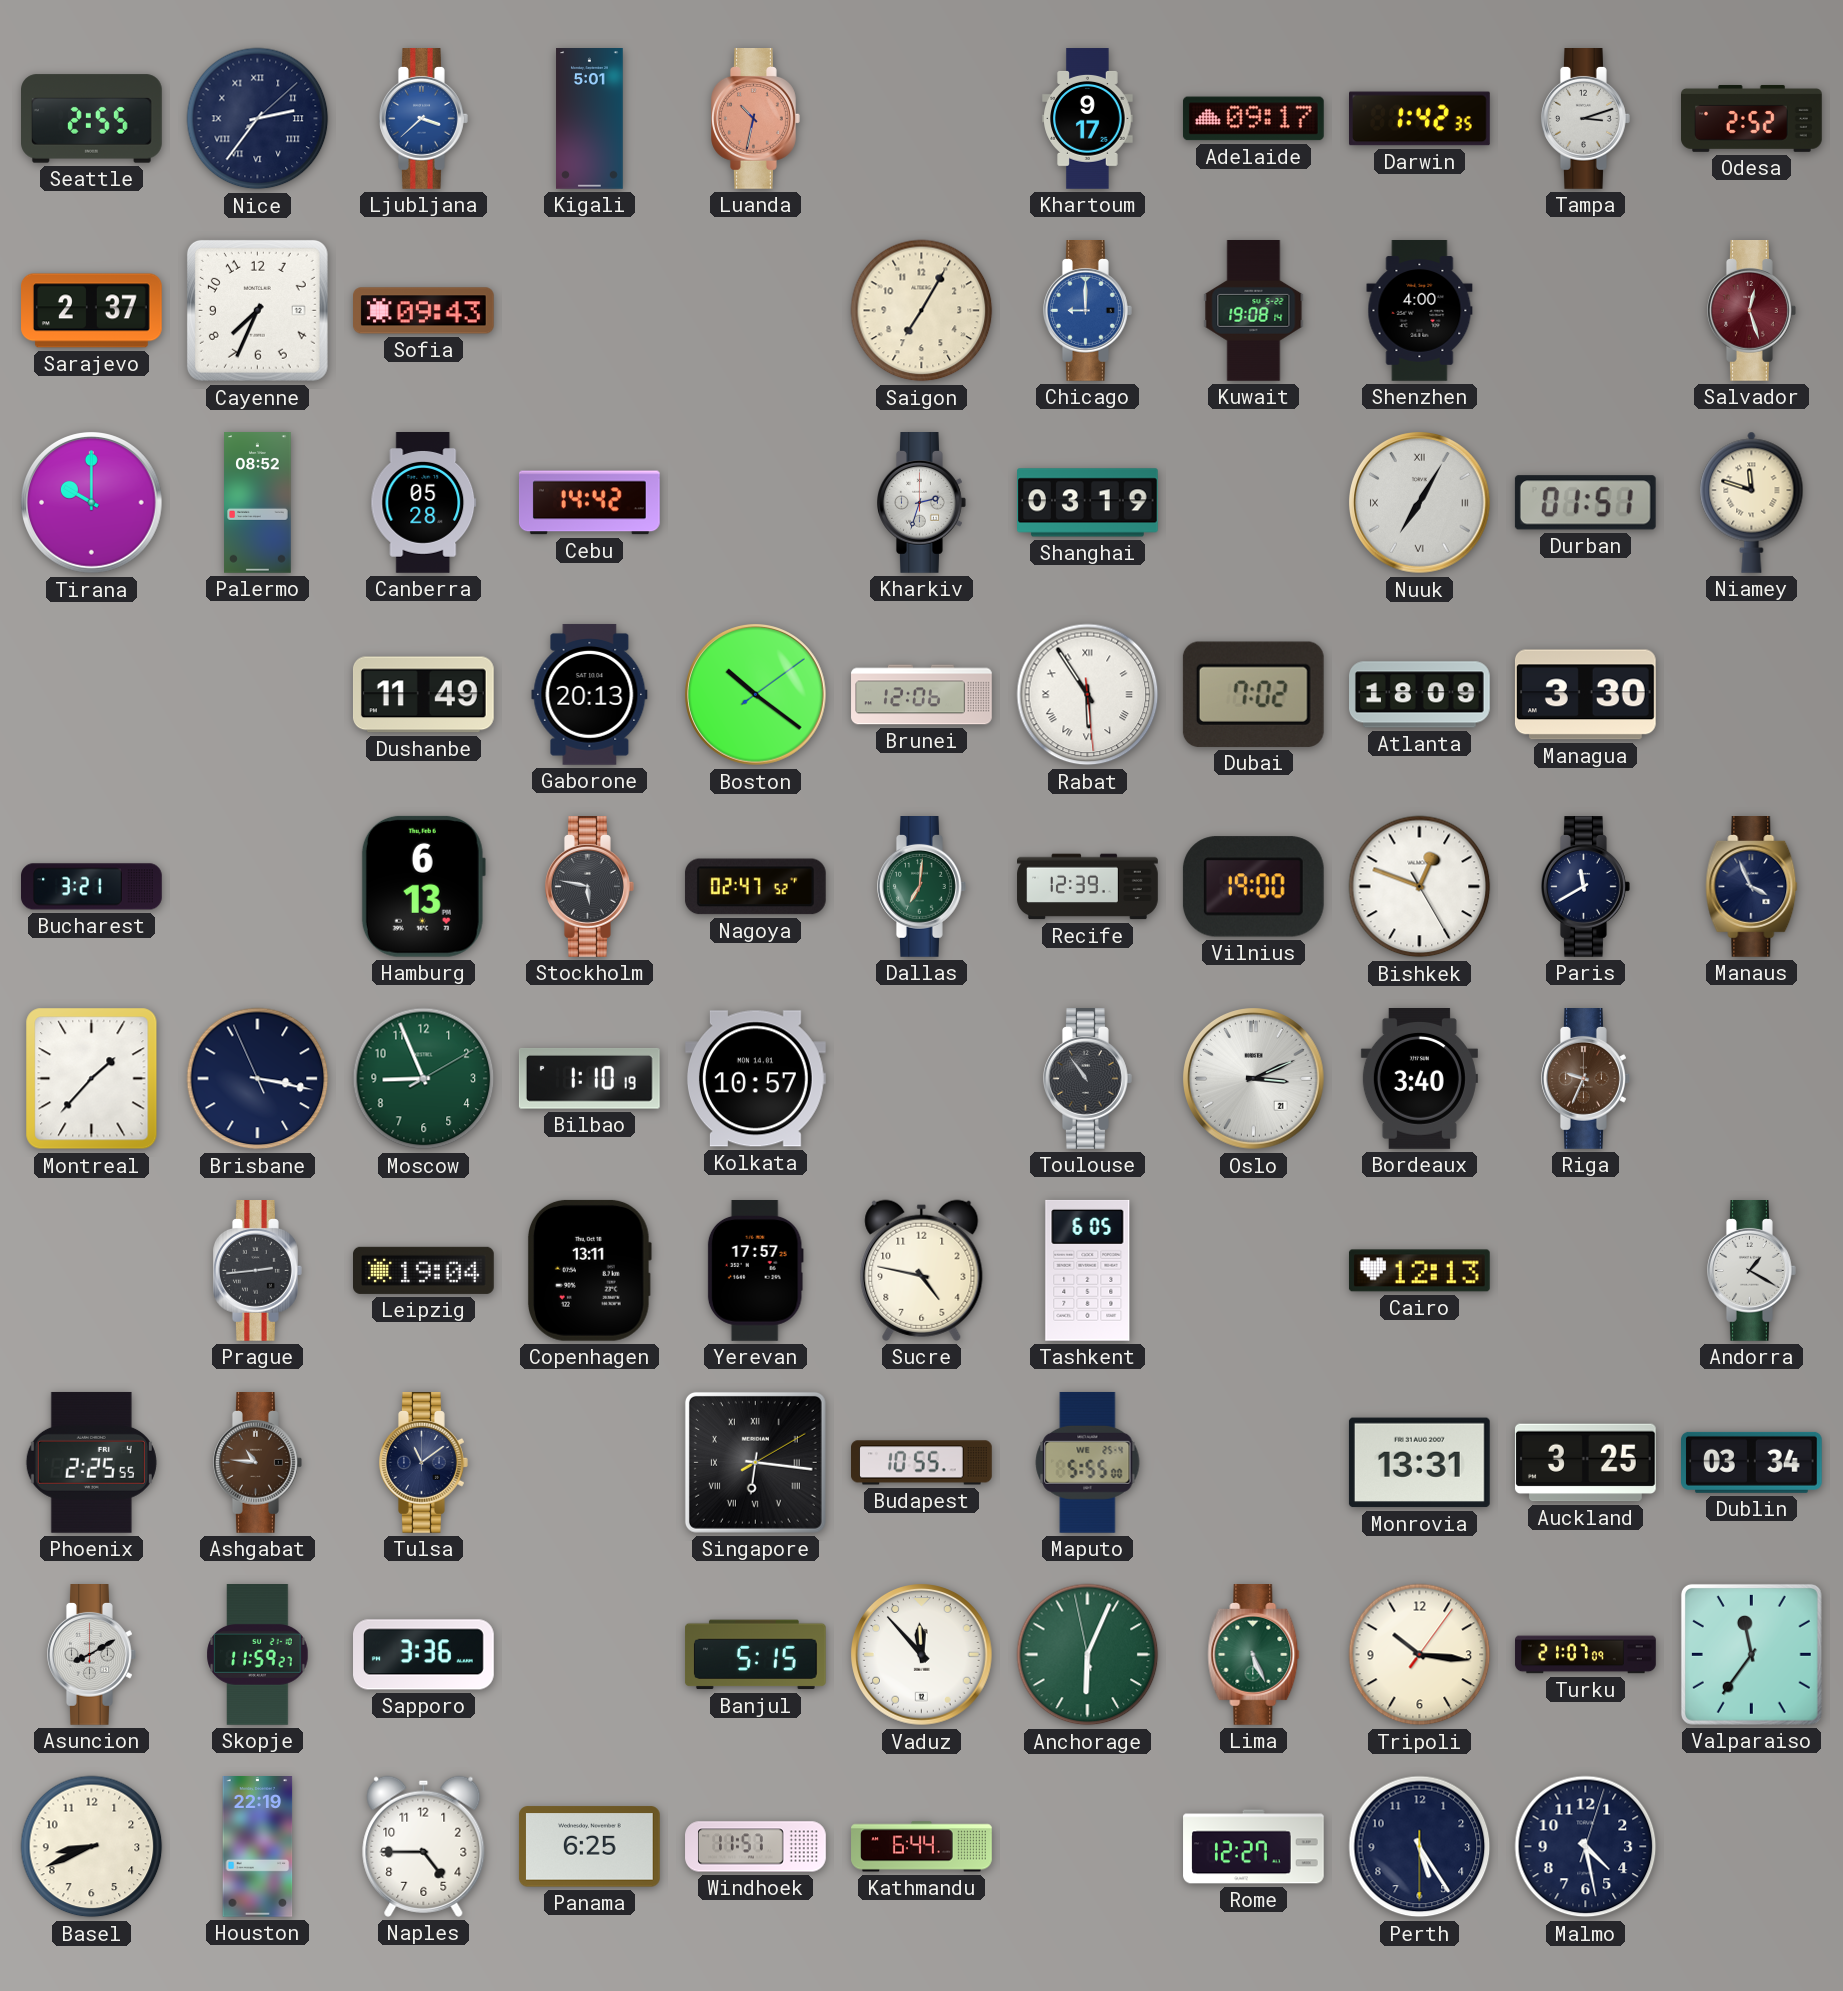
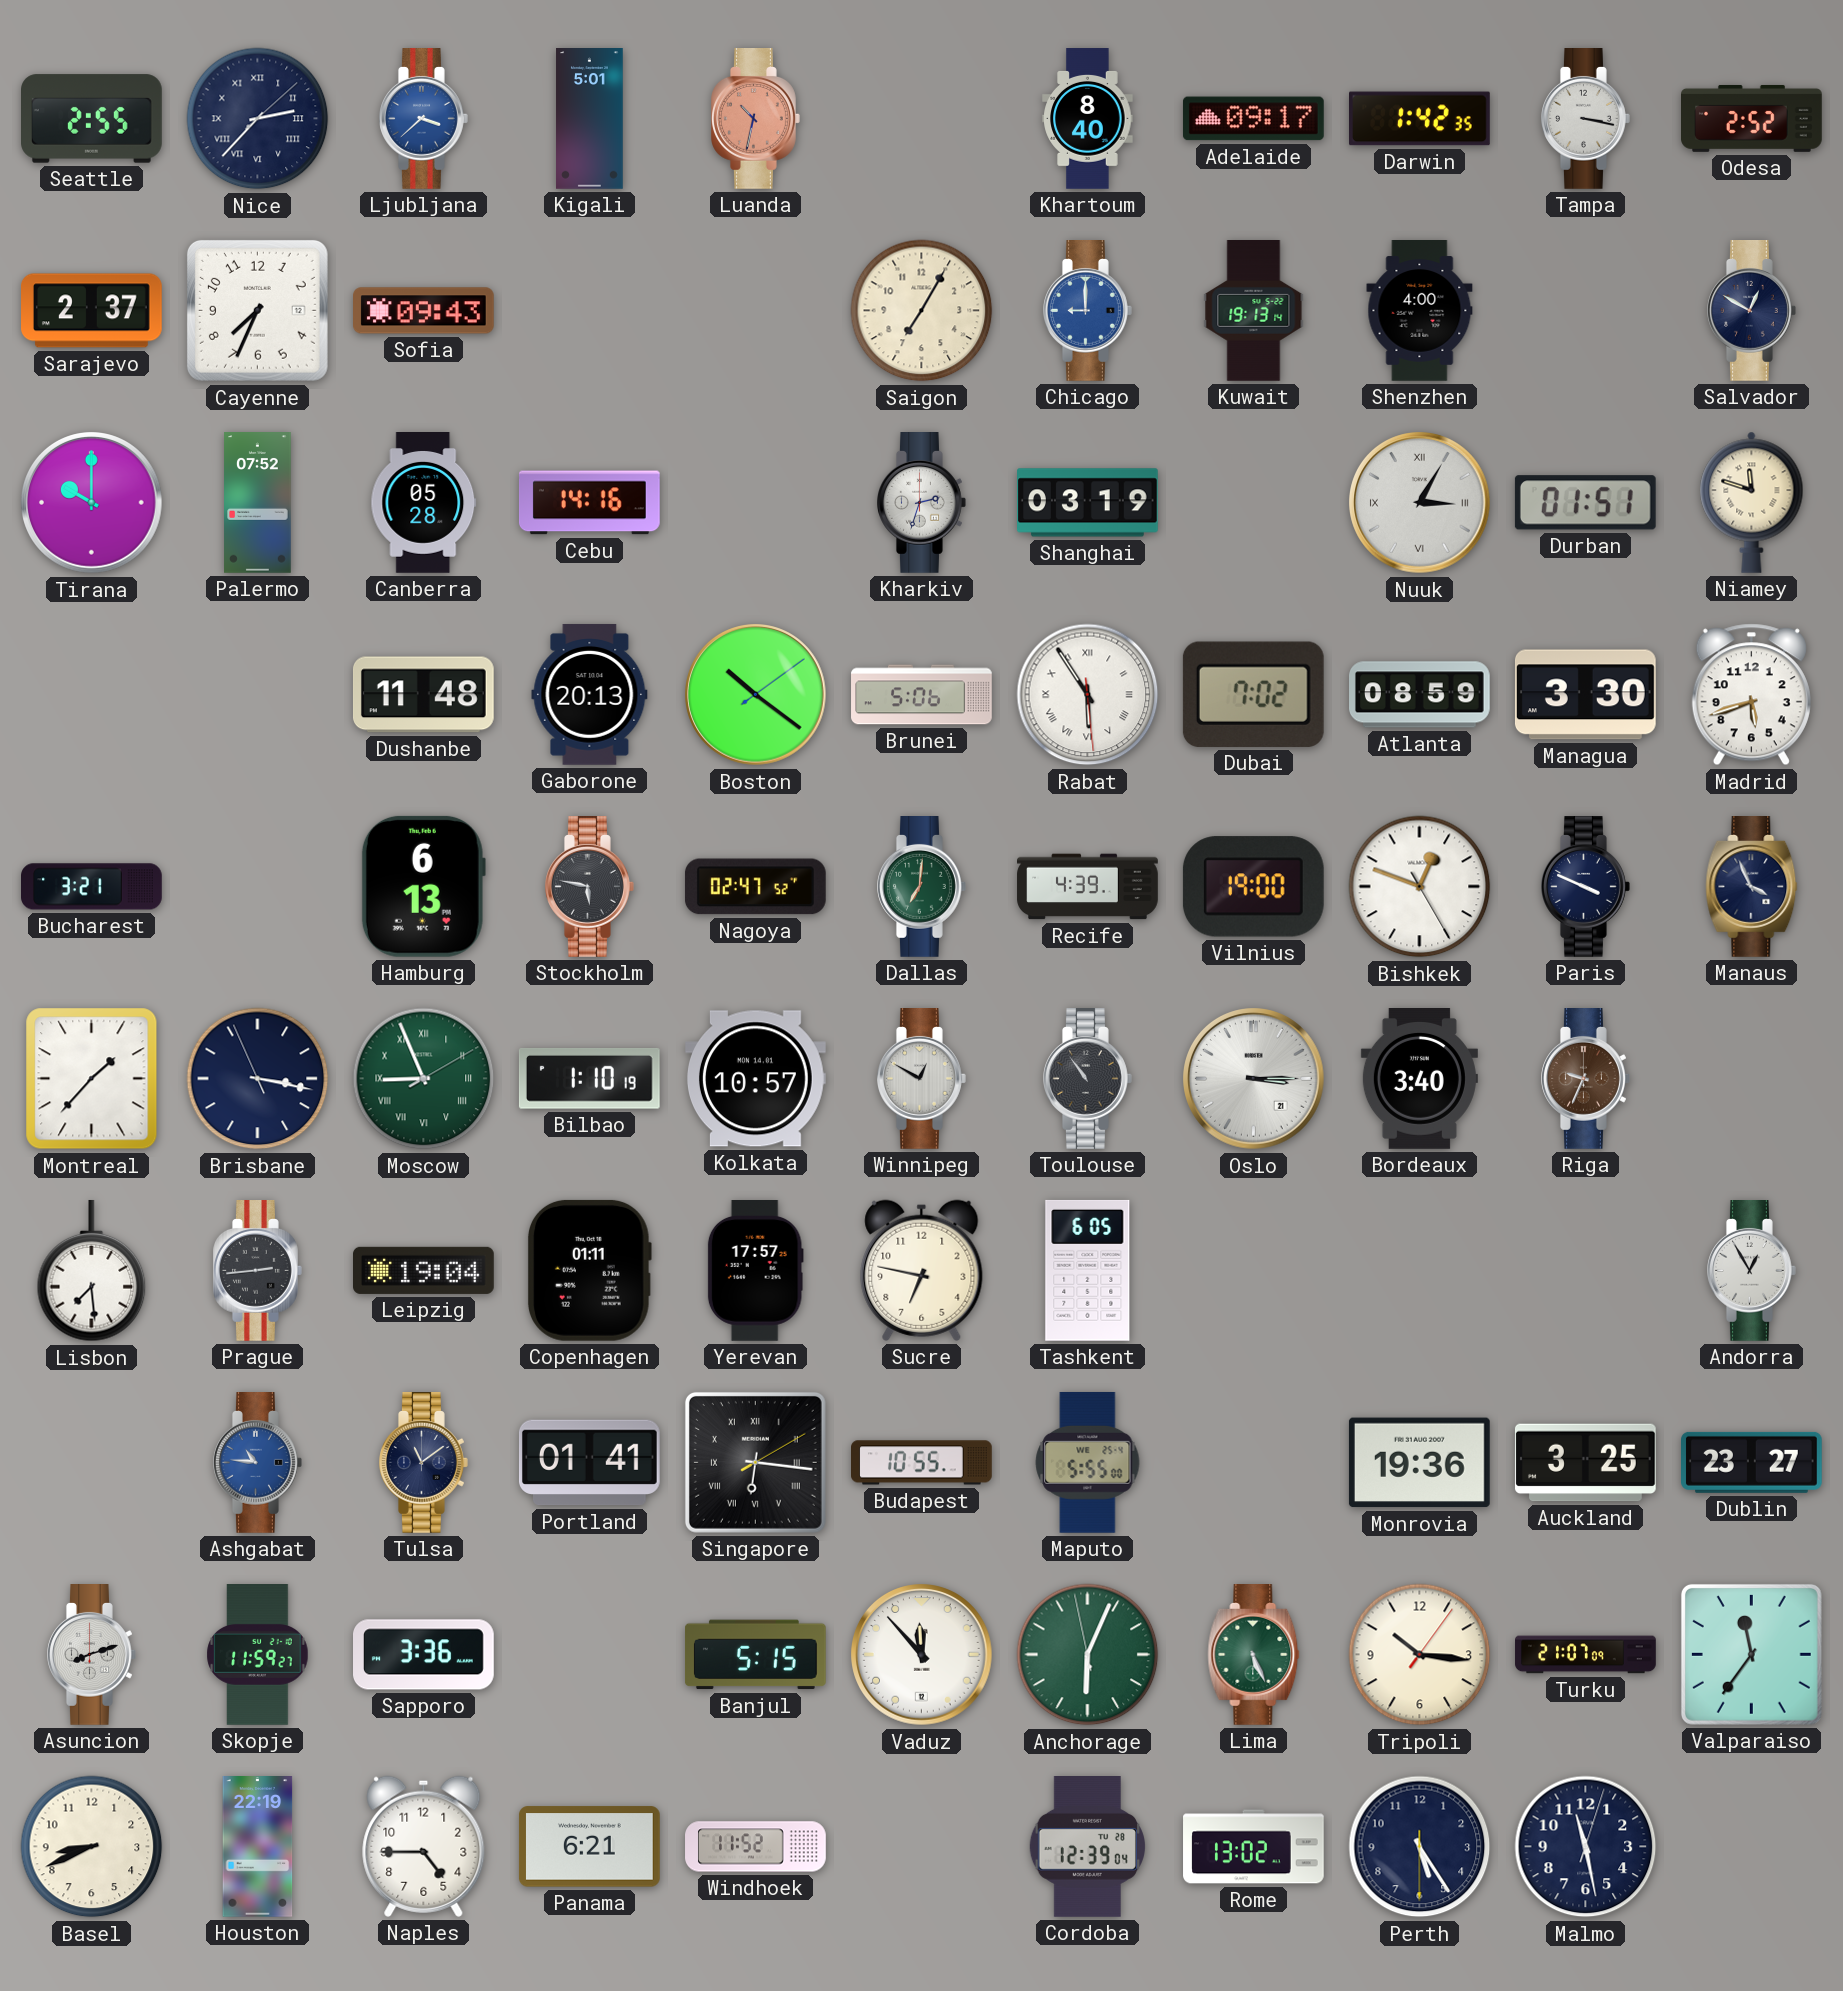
Nice: 2:36 -> 2:37
Khartoum: 9:17 -> 8:40
Tampa: 3:12 -> 3:17
Kuwait: 19:08 -> 19:13
Salvador: 12:27 -> 12:50
Salvador dial: burgundy -> navy
Palermo: 08:52 -> 07:52
Cebu: 14:42 -> 14:16
Nuuk: 7:05 -> 3:05
Dushanbe: 11:49 -> 11:48
Brunei: 12:06 -> 5:06
Atlanta: 18:09 -> 08:59
Madrid: none -> 5:42
Recife: 12:39 -> 4:39
Paris: 11:40 -> 3:49
Moscow numerals: Arabic -> Roman
Winnipeg: none -> 12:50
Oslo: 3:11 -> 3:15
Lisbon: none -> 7:29
Copenhagen: 13:11 -> 01:11
Sucre: 4:47 -> 6:47
Cairo: 12:13 -> none
Andorra: 1:20 -> 12:55
Phoenix: 2:25 -> none
Ashgabat dial: brown -> blue
Portland: none -> 01:41
Monrovia: 13:31 -> 19:36
Dublin: 03:34 -> 23:27
Asuncion: 8:10 -> 8:12
Panama: 6:25 -> 6:21
Windhoek: 11:57 -> 11:52
Kathmandu: 6:44 -> none
Cordoba: none -> 12:39
Rome: 12:27 -> 13:02
Malmo: 4:28 -> 11:28
